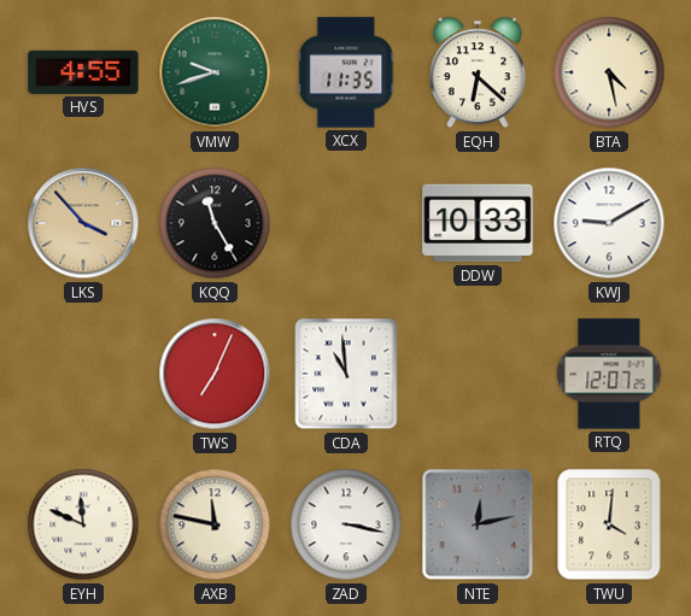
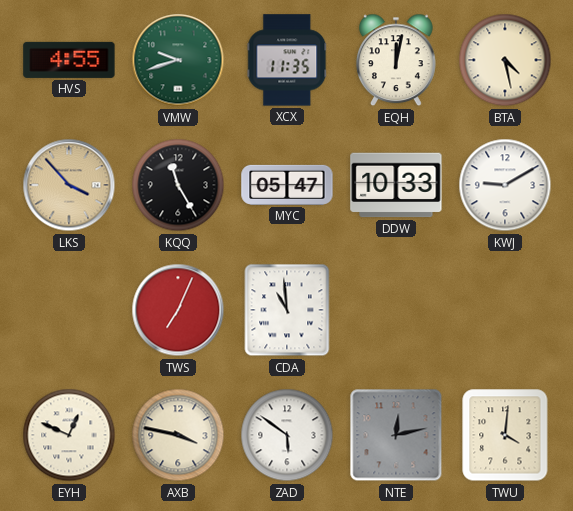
EQH: 6:22 -> 12:02
MYC: none -> 05:47
RTQ: 12:07 -> none
EYH: 11:49 -> 12:49
AXB: 11:47 -> 3:47
ZAD: 3:17 -> 5:51
